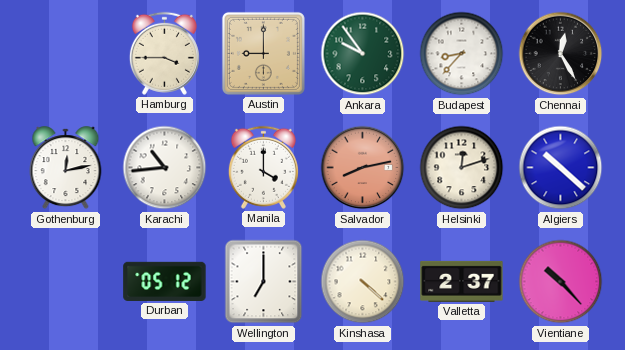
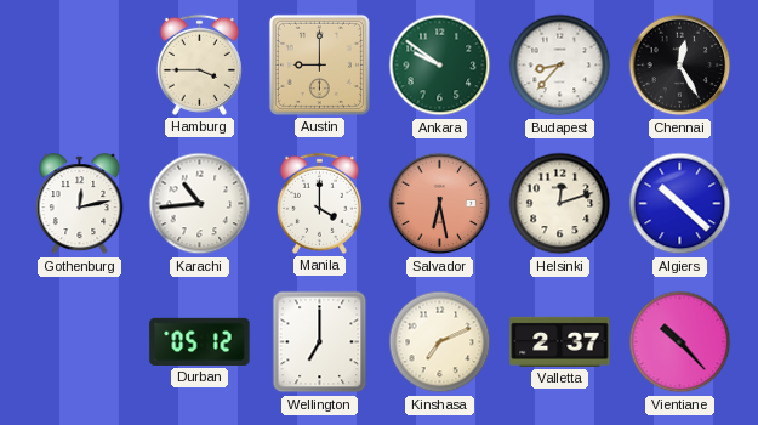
Ankara: 9:54 -> 9:51
Salvador: 8:13 -> 6:28
Kinshasa: 4:22 -> 7:11
